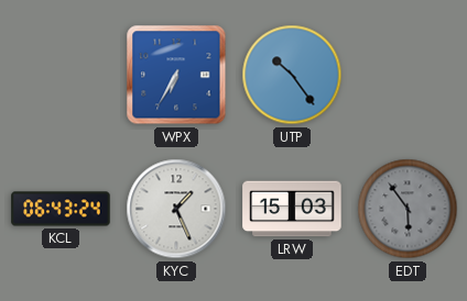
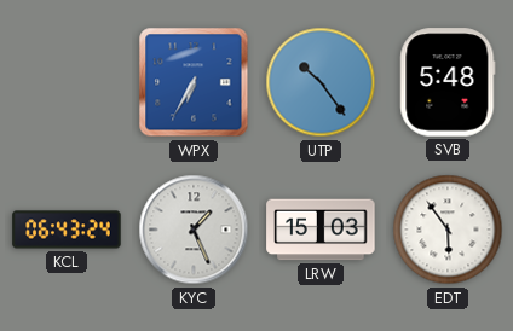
SVB: none -> 5:48
EDT dial: grey -> white
